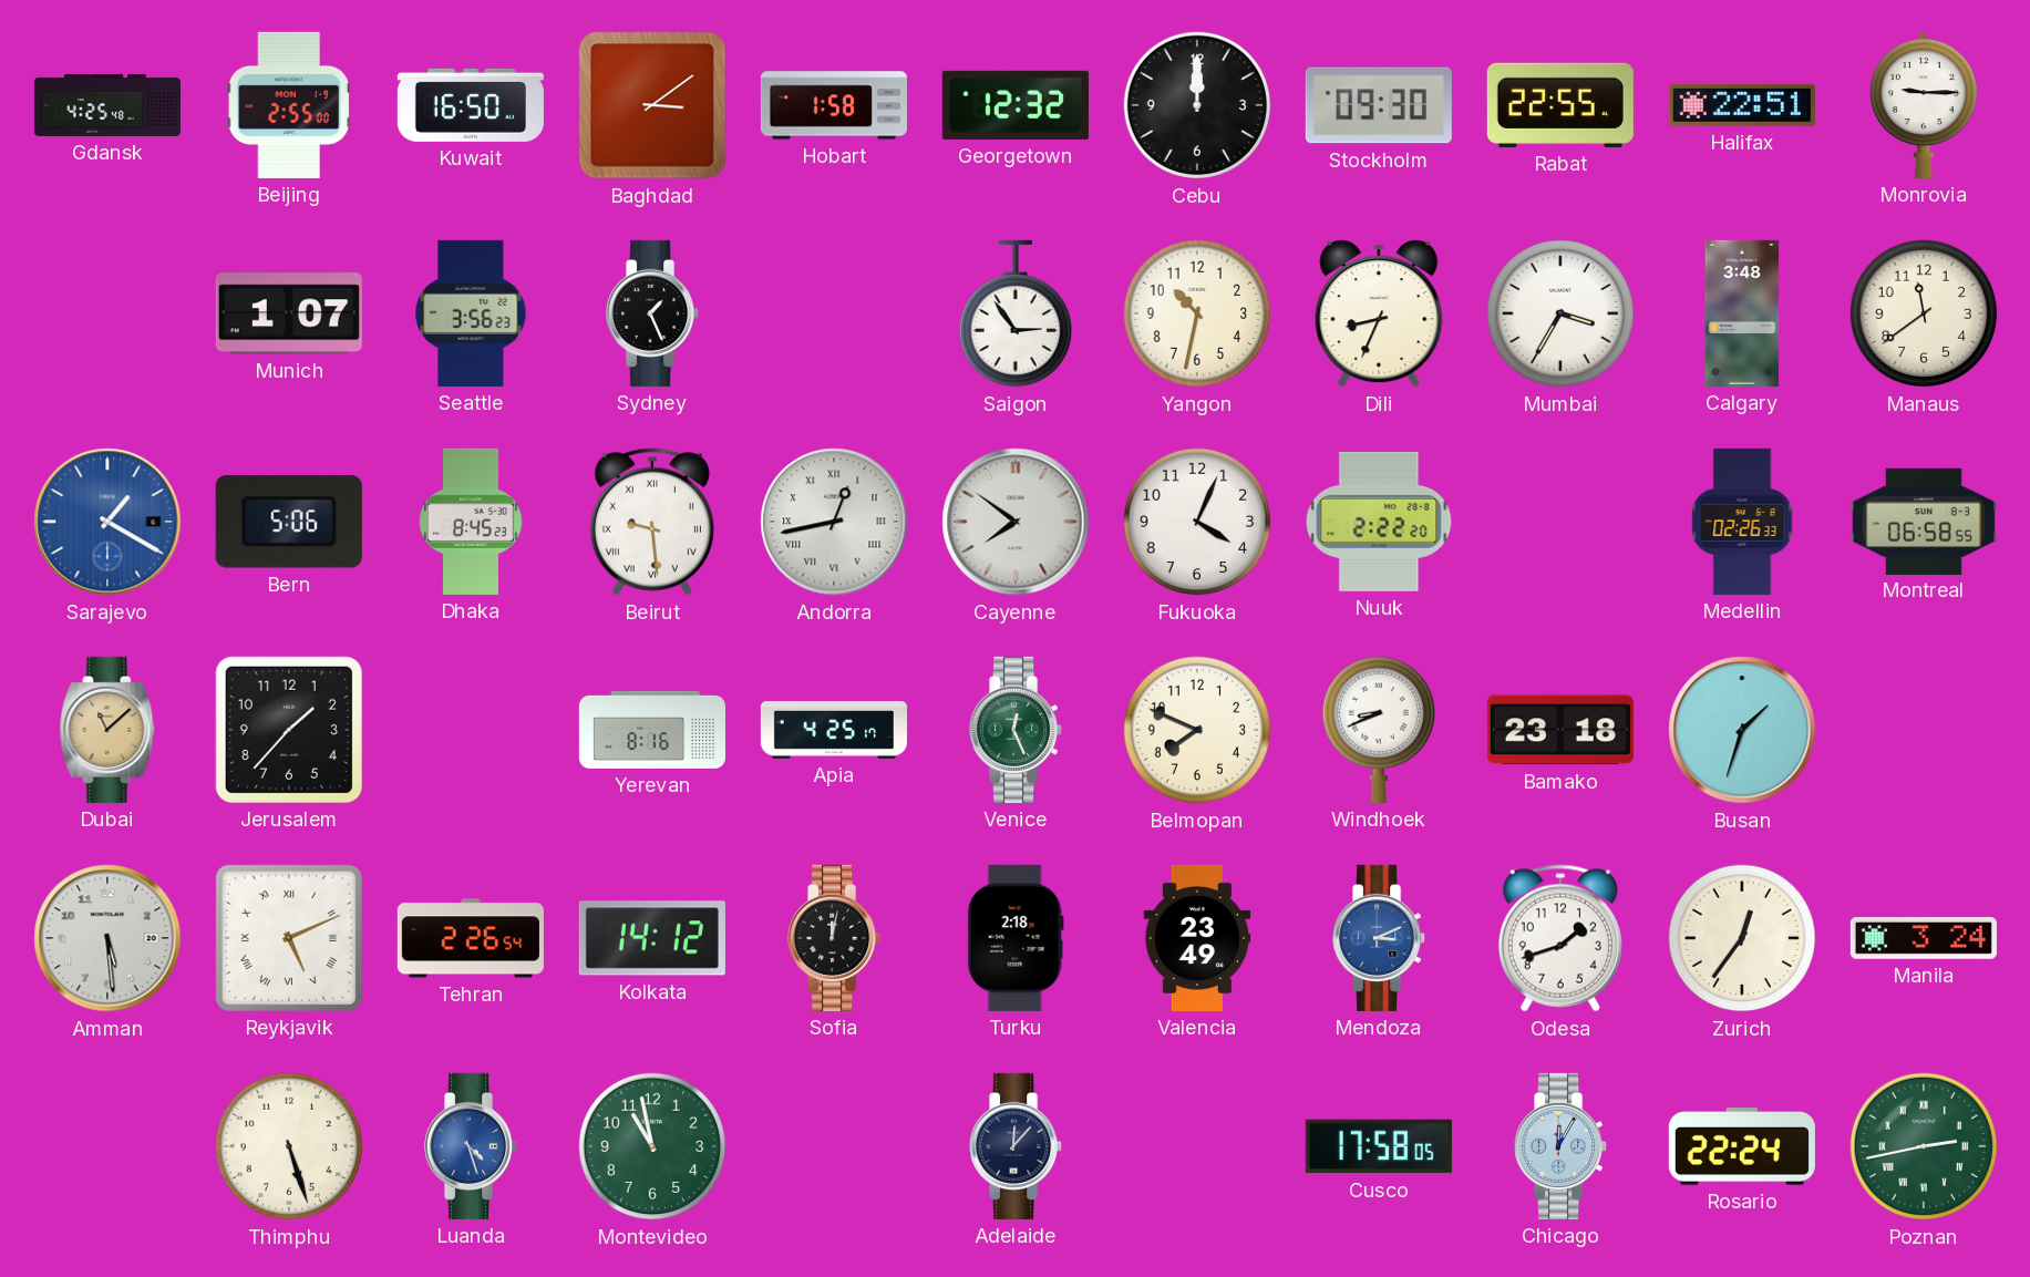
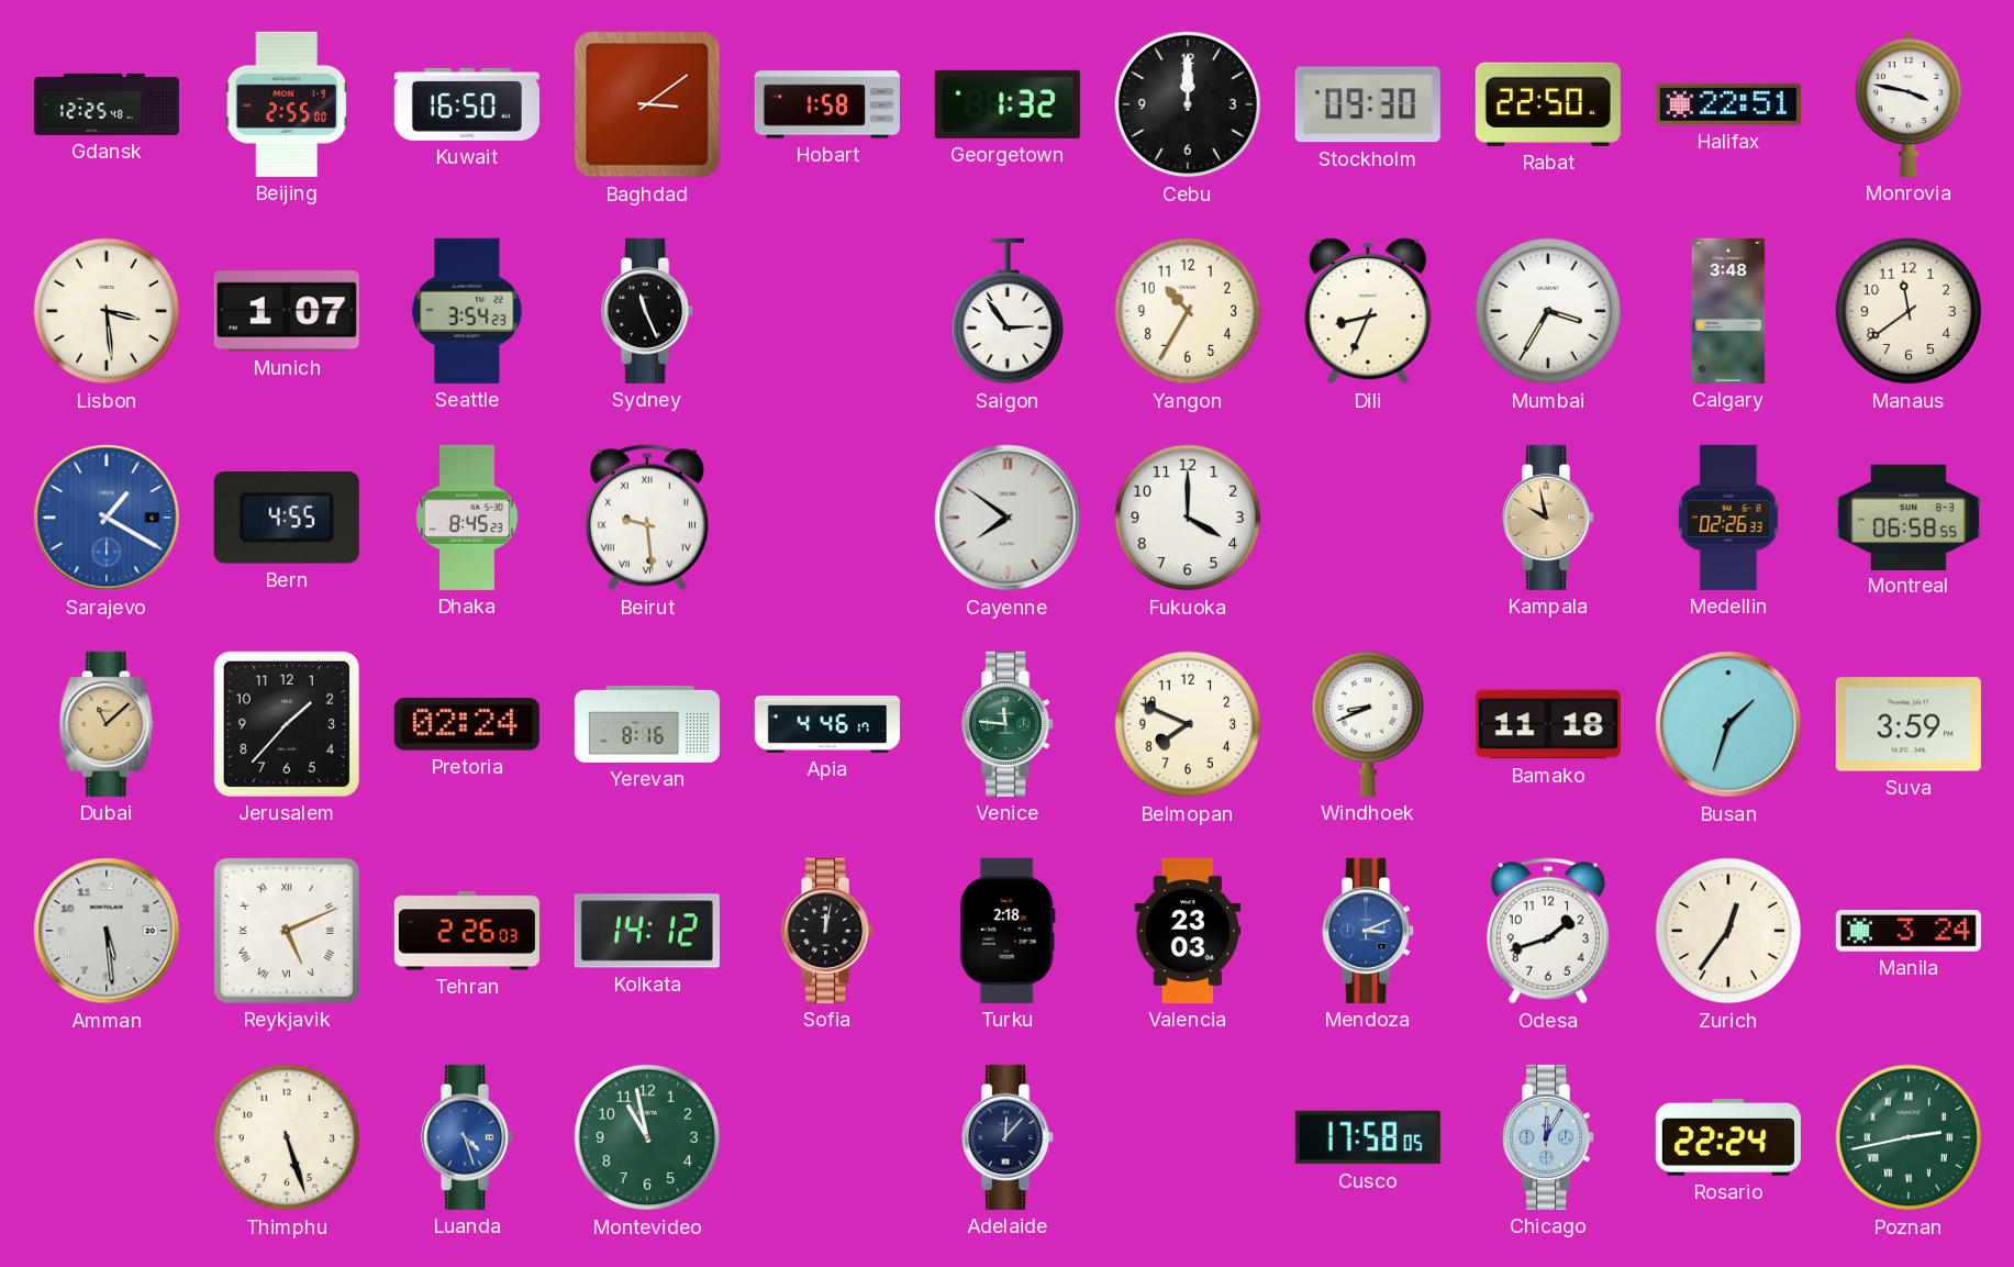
Gdansk: 4:25 -> 12:25
Georgetown: 12:32 -> 1:32
Rabat: 22:55 -> 22:50
Monrovia: 9:15 -> 3:47
Lisbon: none -> 3:29
Seattle: 3:56 -> 3:54
Sydney: 1:26 -> 11:26
Yangon: 10:32 -> 10:35
Bern: 5:06 -> 4:55
Andorra: 12:43 -> none
Fukuoka: 4:04 -> 4:00
Nuuk: 2:22 -> none
Kampala: none -> 9:58
Pretoria: none -> 02:24
Apia: 4:25 -> 4:46
Venice: 12:26 -> 11:46
Bamako: 23:18 -> 11:18
Suva: none -> 3:59
Tehran: 2:26:54 -> 2:26:03
Valencia: 23:49 -> 23:03
